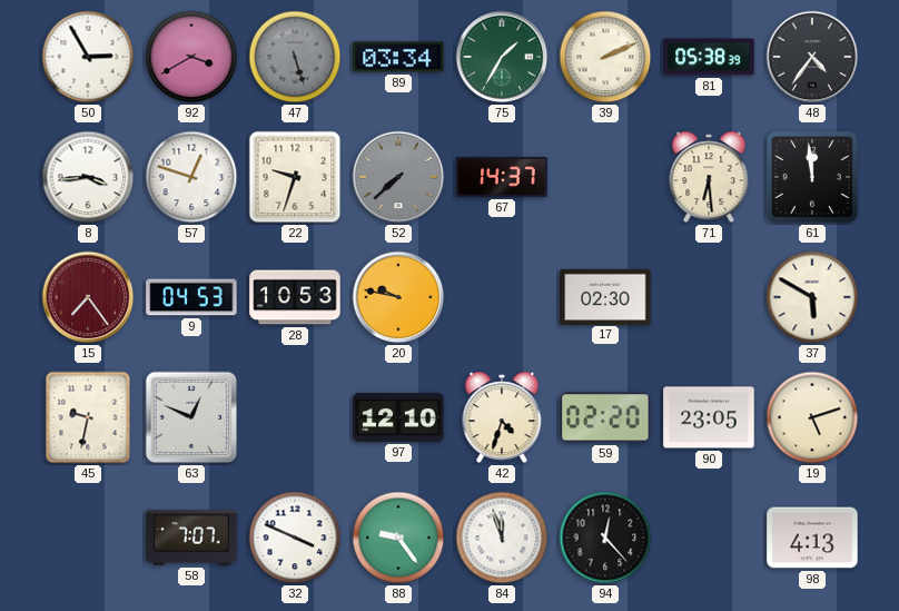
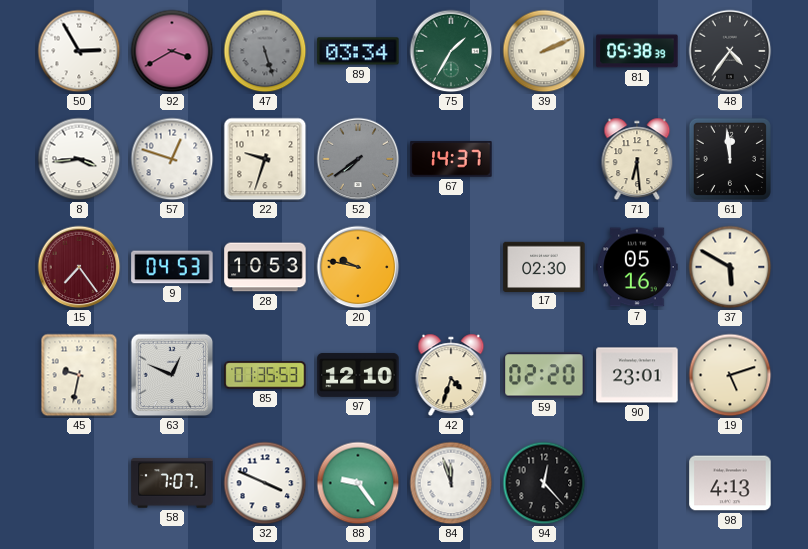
52: 7:38 -> 7:39
7: none -> 05:16
85: none -> 01:35
90: 23:05 -> 23:01
